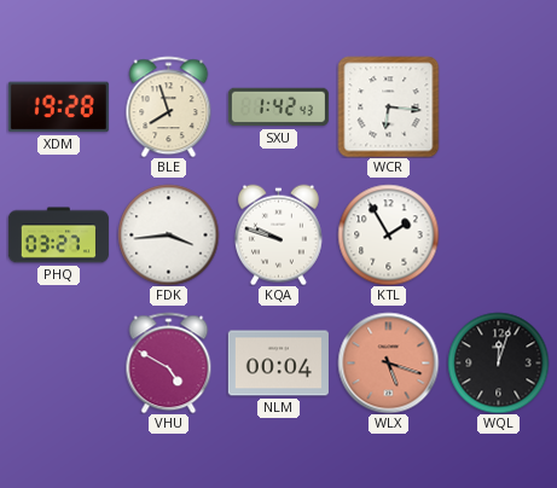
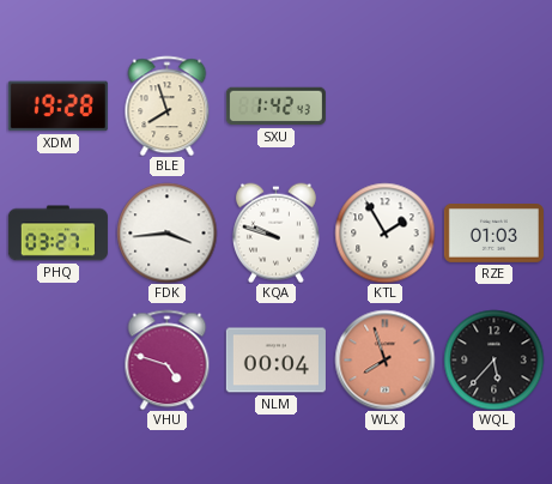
WCR: 6:16 -> none
RZE: none -> 01:03
VHU: 4:50 -> 4:48
WLX: 5:18 -> 7:57
WQL: 12:03 -> 5:37
